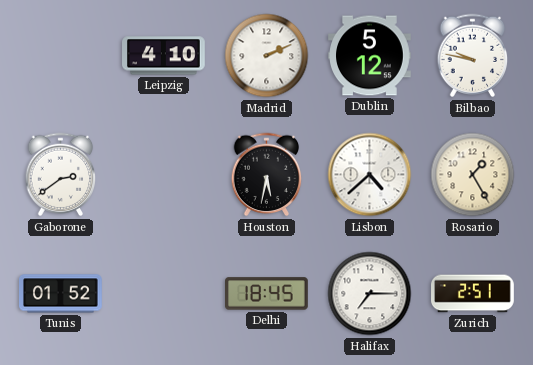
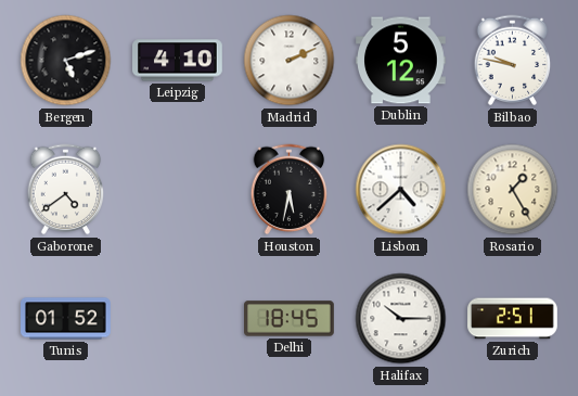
Bergen: none -> 5:12
Gaborone: 2:39 -> 4:39
Halifax: 7:15 -> 10:15
